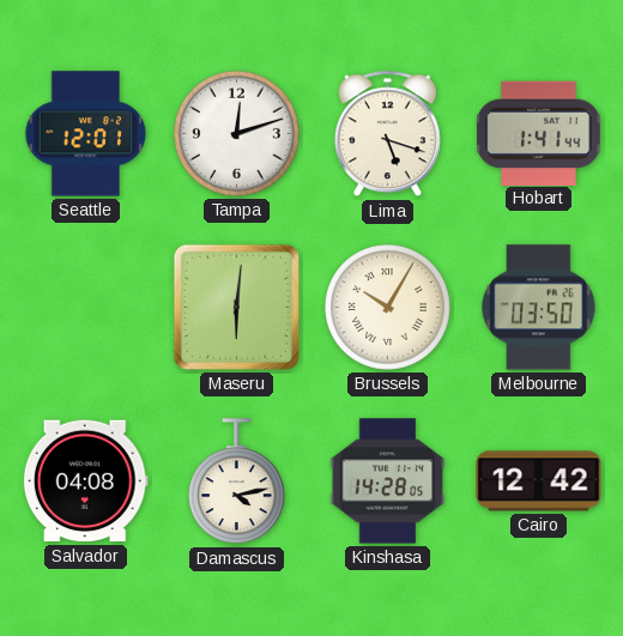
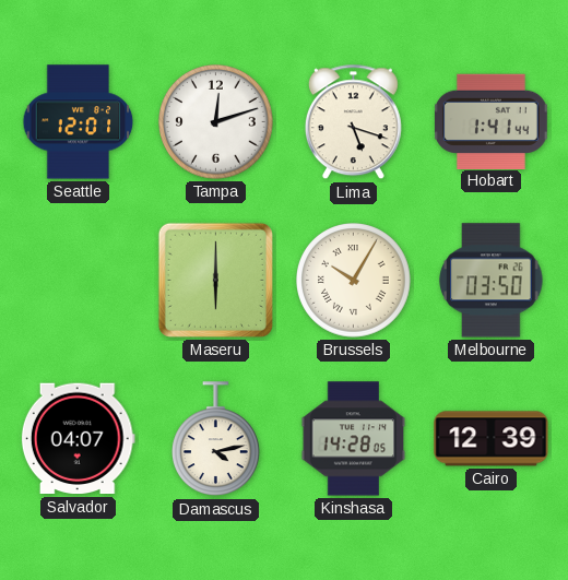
Maseru: 6:01 -> 6:00
Salvador: 04:08 -> 04:07
Cairo: 12:42 -> 12:39
